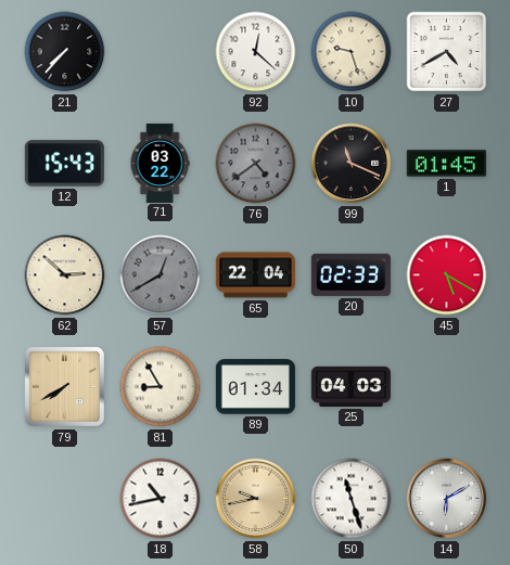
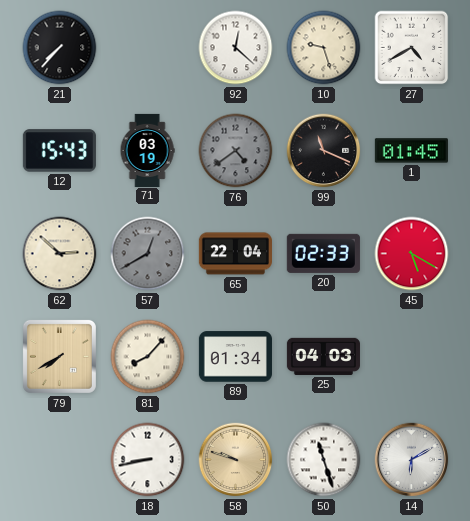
71: 03:22 -> 03:19
81: 8:55 -> 8:07
18: 10:43 -> 8:43
58: 9:43 -> 9:48
